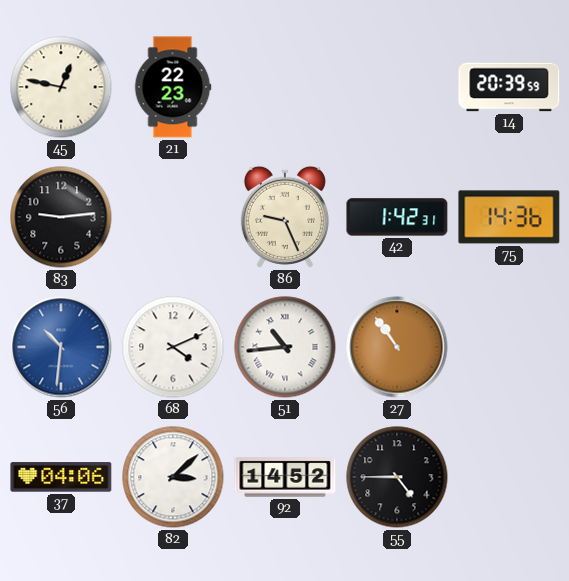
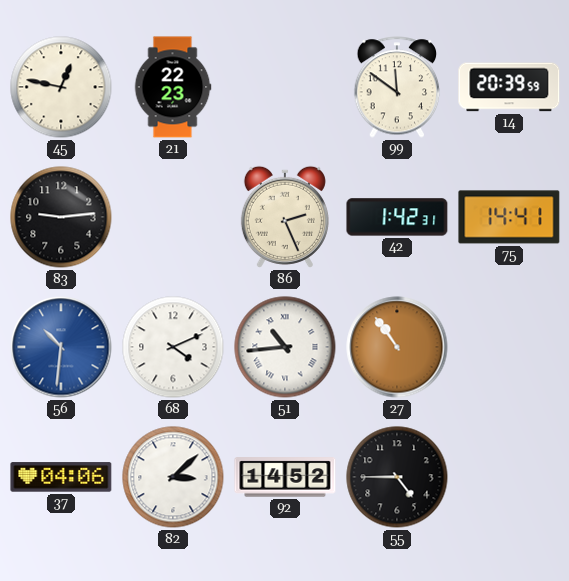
99: none -> 11:51
86: 9:26 -> 2:26
75: 14:36 -> 14:41
